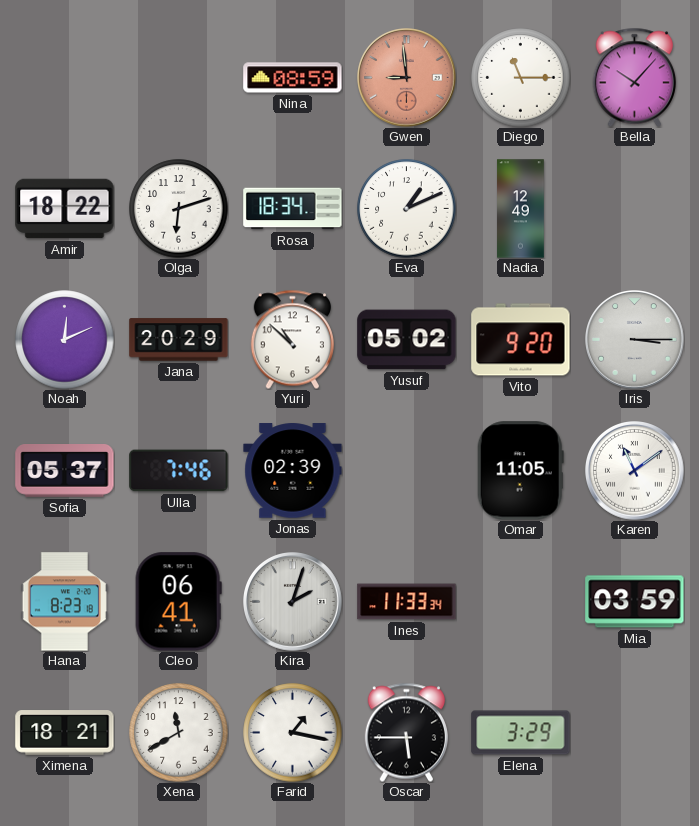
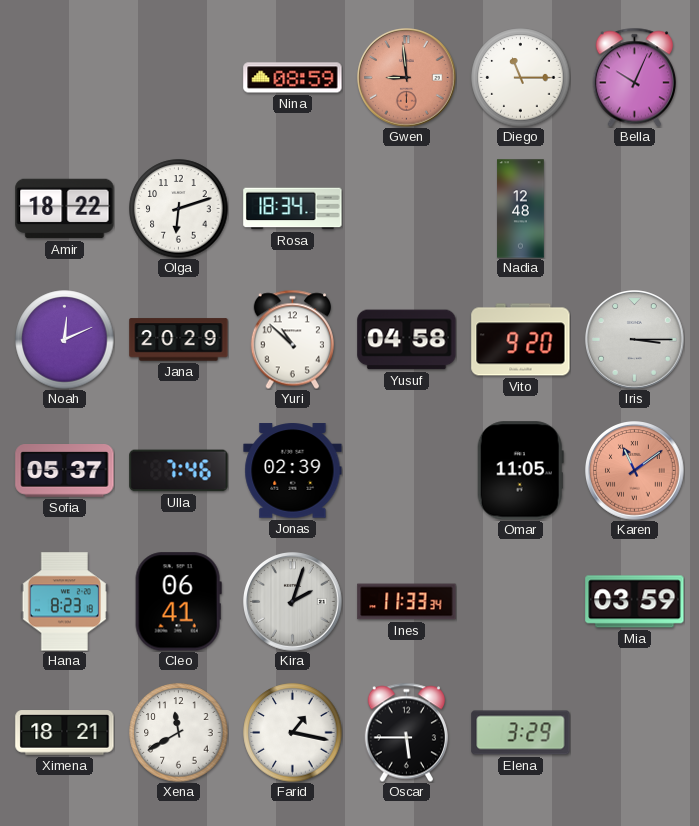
Bella: 10:07 -> 10:04
Eva: 1:11 -> none
Nadia: 12:49 -> 12:48
Yusuf: 05:02 -> 04:58
Karen dial: white -> salmon
